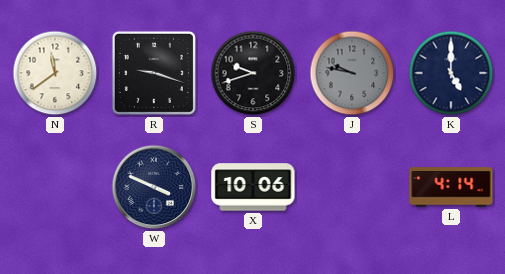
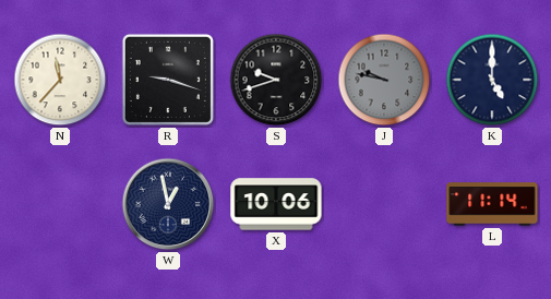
N: 11:39 -> 11:37
W: 3:49 -> 12:58
L: 4:14 -> 11:14
